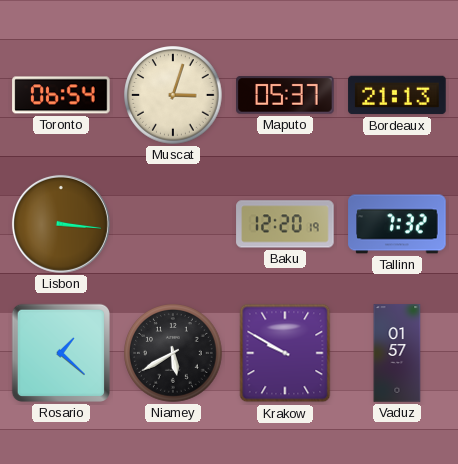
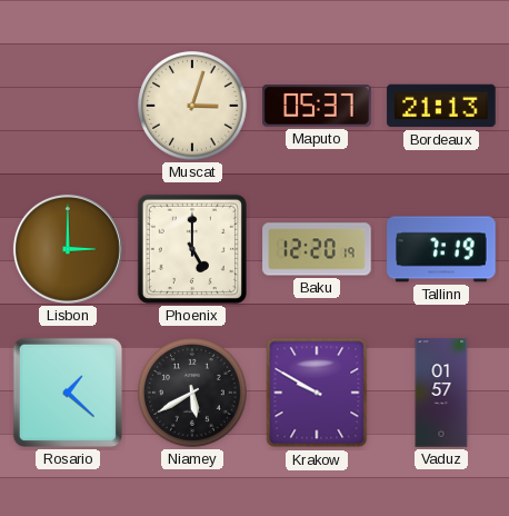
Toronto: 06:54 -> none
Lisbon: 3:16 -> 3:00
Phoenix: none -> 5:00
Tallinn: 7:32 -> 7:19
